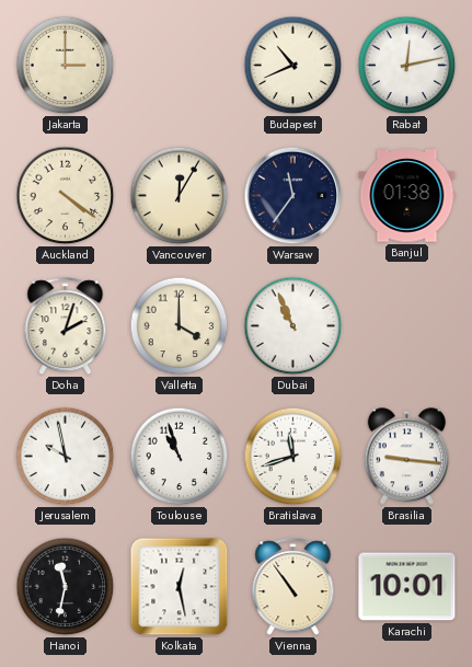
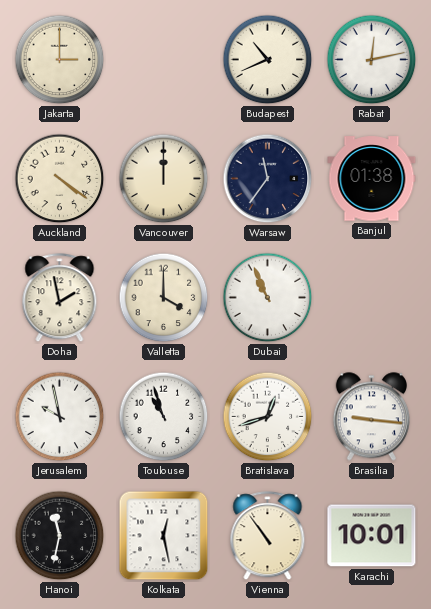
Vancouver: 12:05 -> 12:00
Doha: 2:03 -> 1:58
Bratislava: 11:42 -> 12:42
